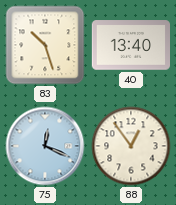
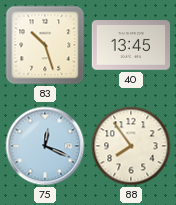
40: 13:40 -> 13:45
88: 12:54 -> 7:54
